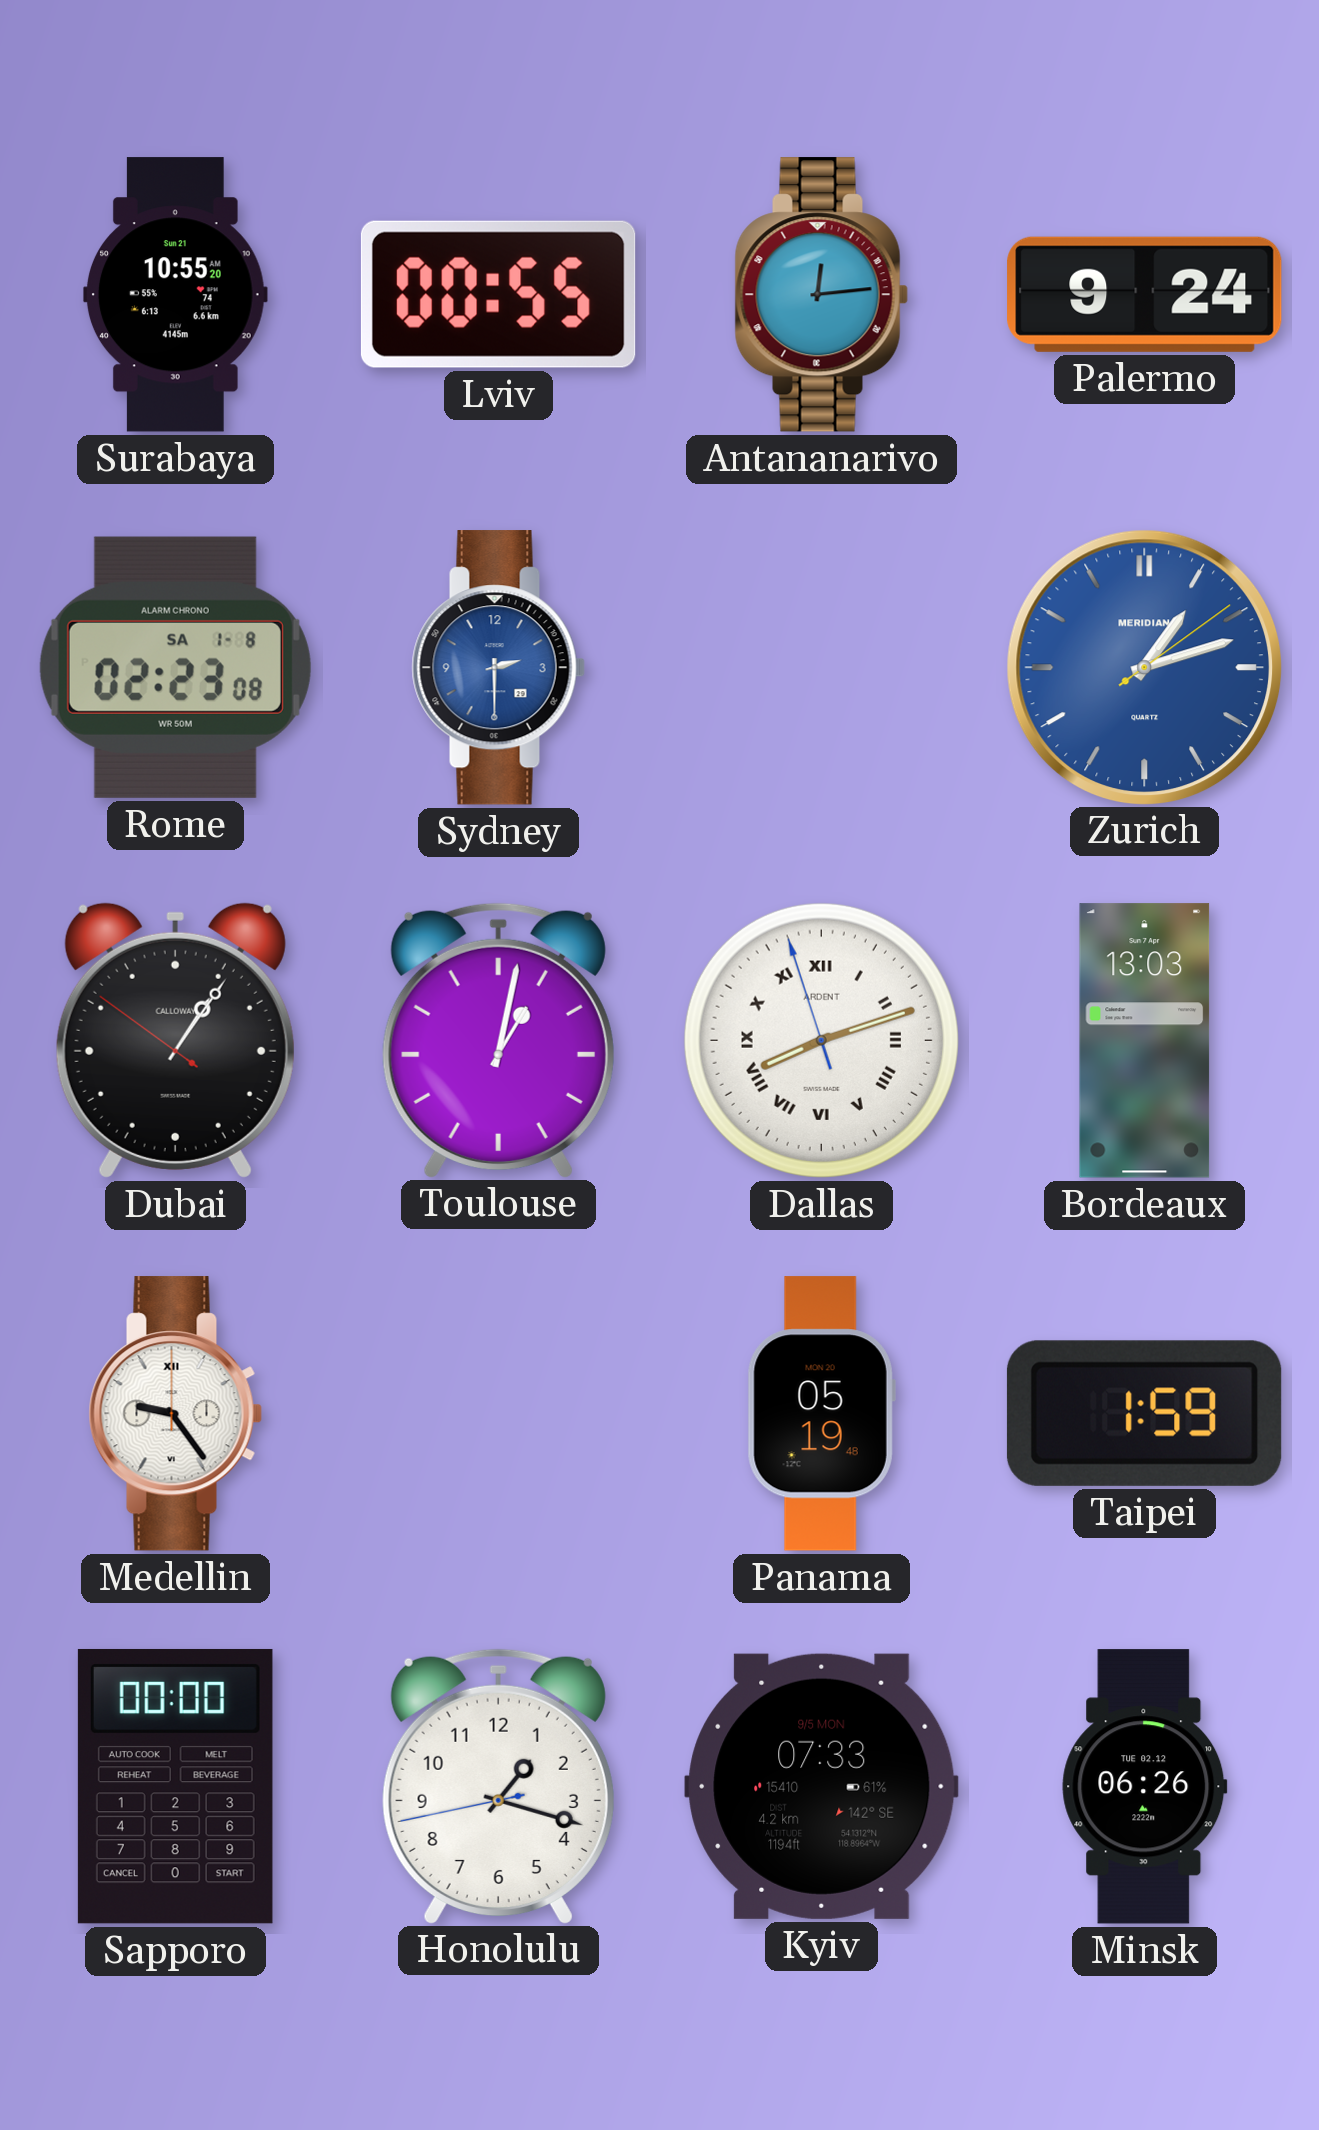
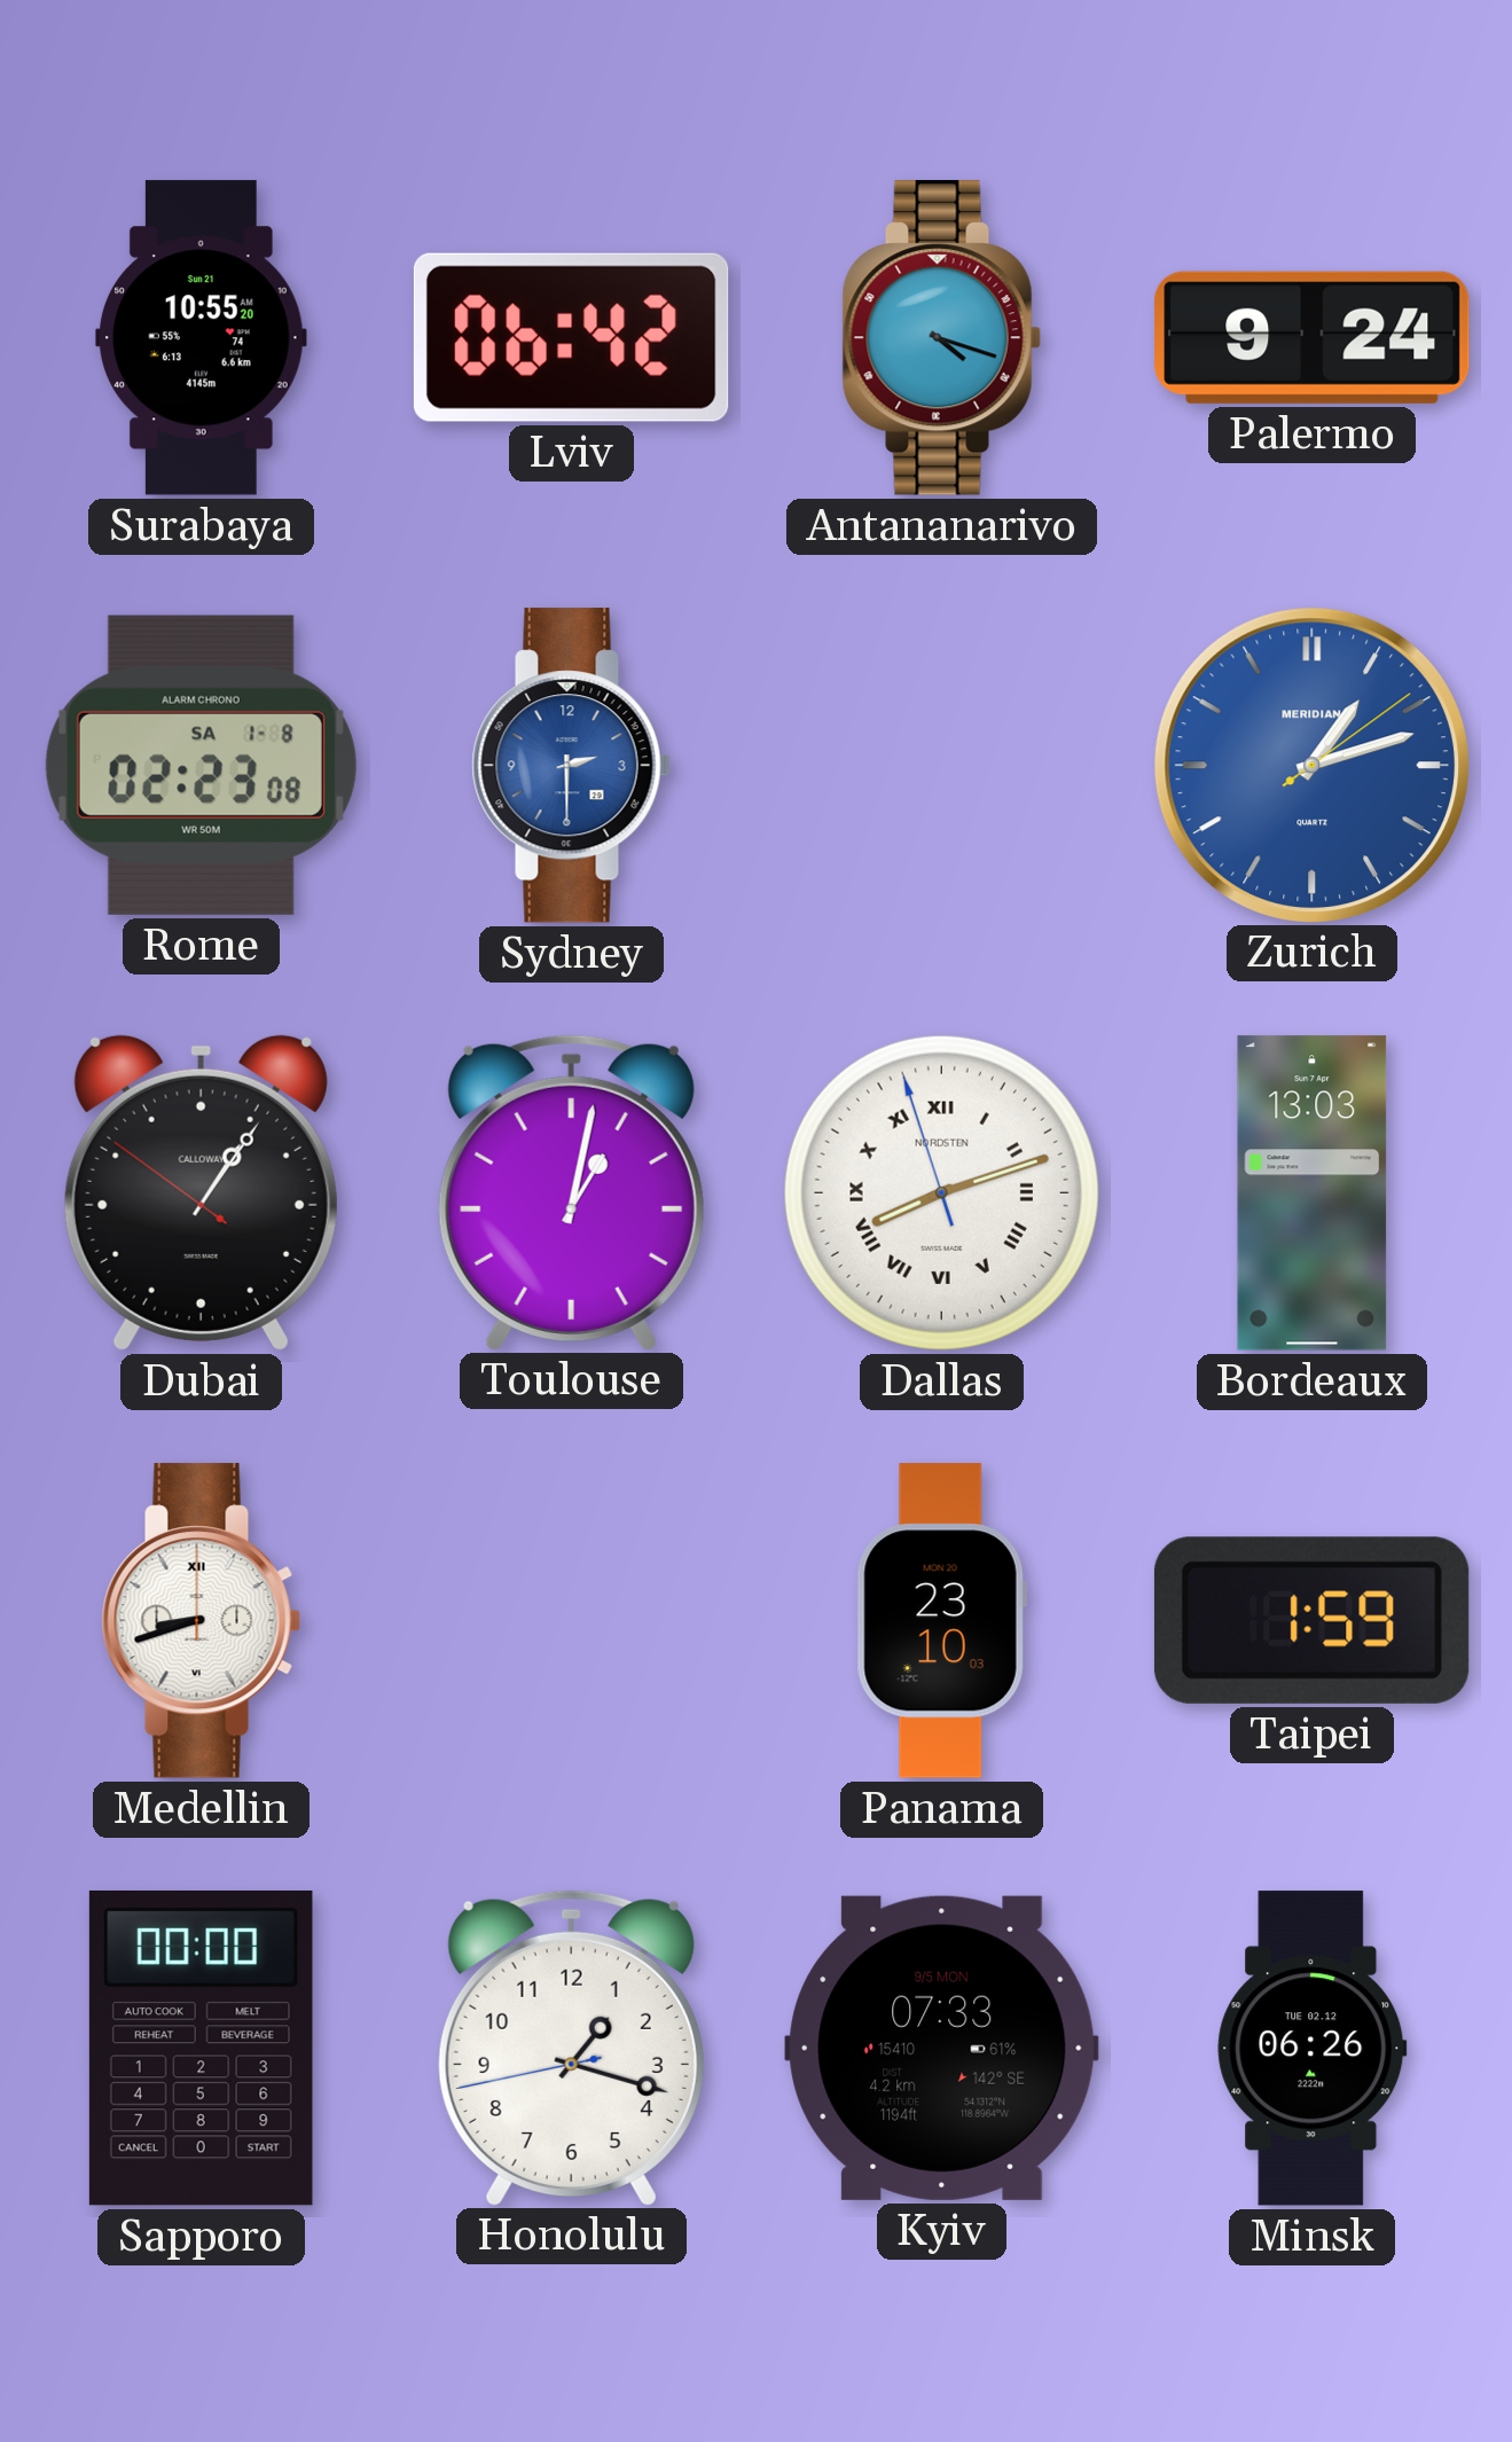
Lviv: 00:55 -> 06:42
Antananarivo: 12:14 -> 4:18
Dallas brand: ARDENT -> NORDSTEN
Medellin: 9:24 -> 8:42
Panama: 05:19 -> 23:10
